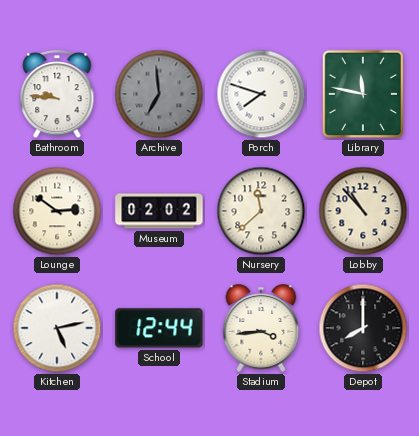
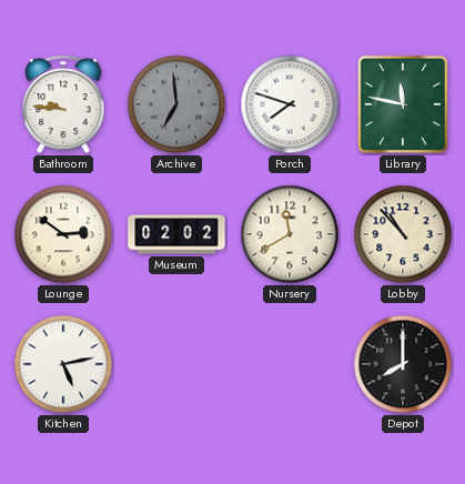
Nursery: 11:38 -> 11:40
School: 12:44 -> none
Stadium: 3:44 -> none
